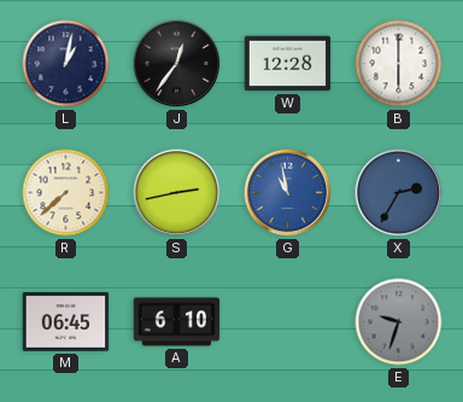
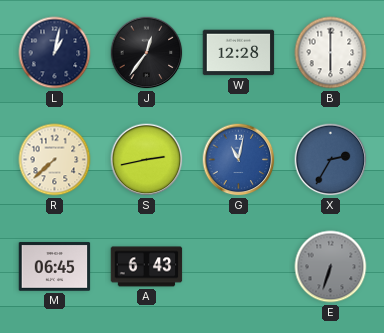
G: 10:58 -> 11:02
A: 6:10 -> 6:43
E: 9:33 -> 6:33
